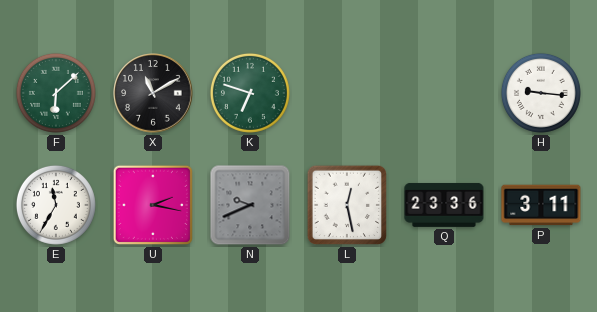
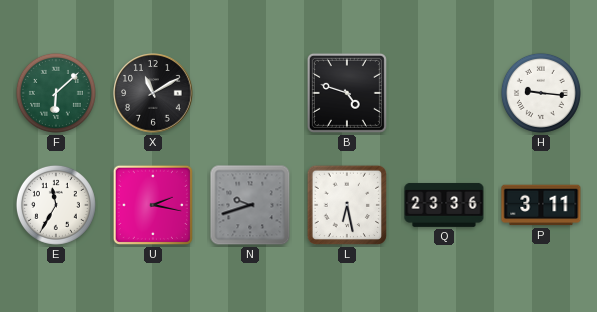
K: 6:48 -> none
B: none -> 4:48
N: 9:41 -> 9:42
L: 12:28 -> 6:28
